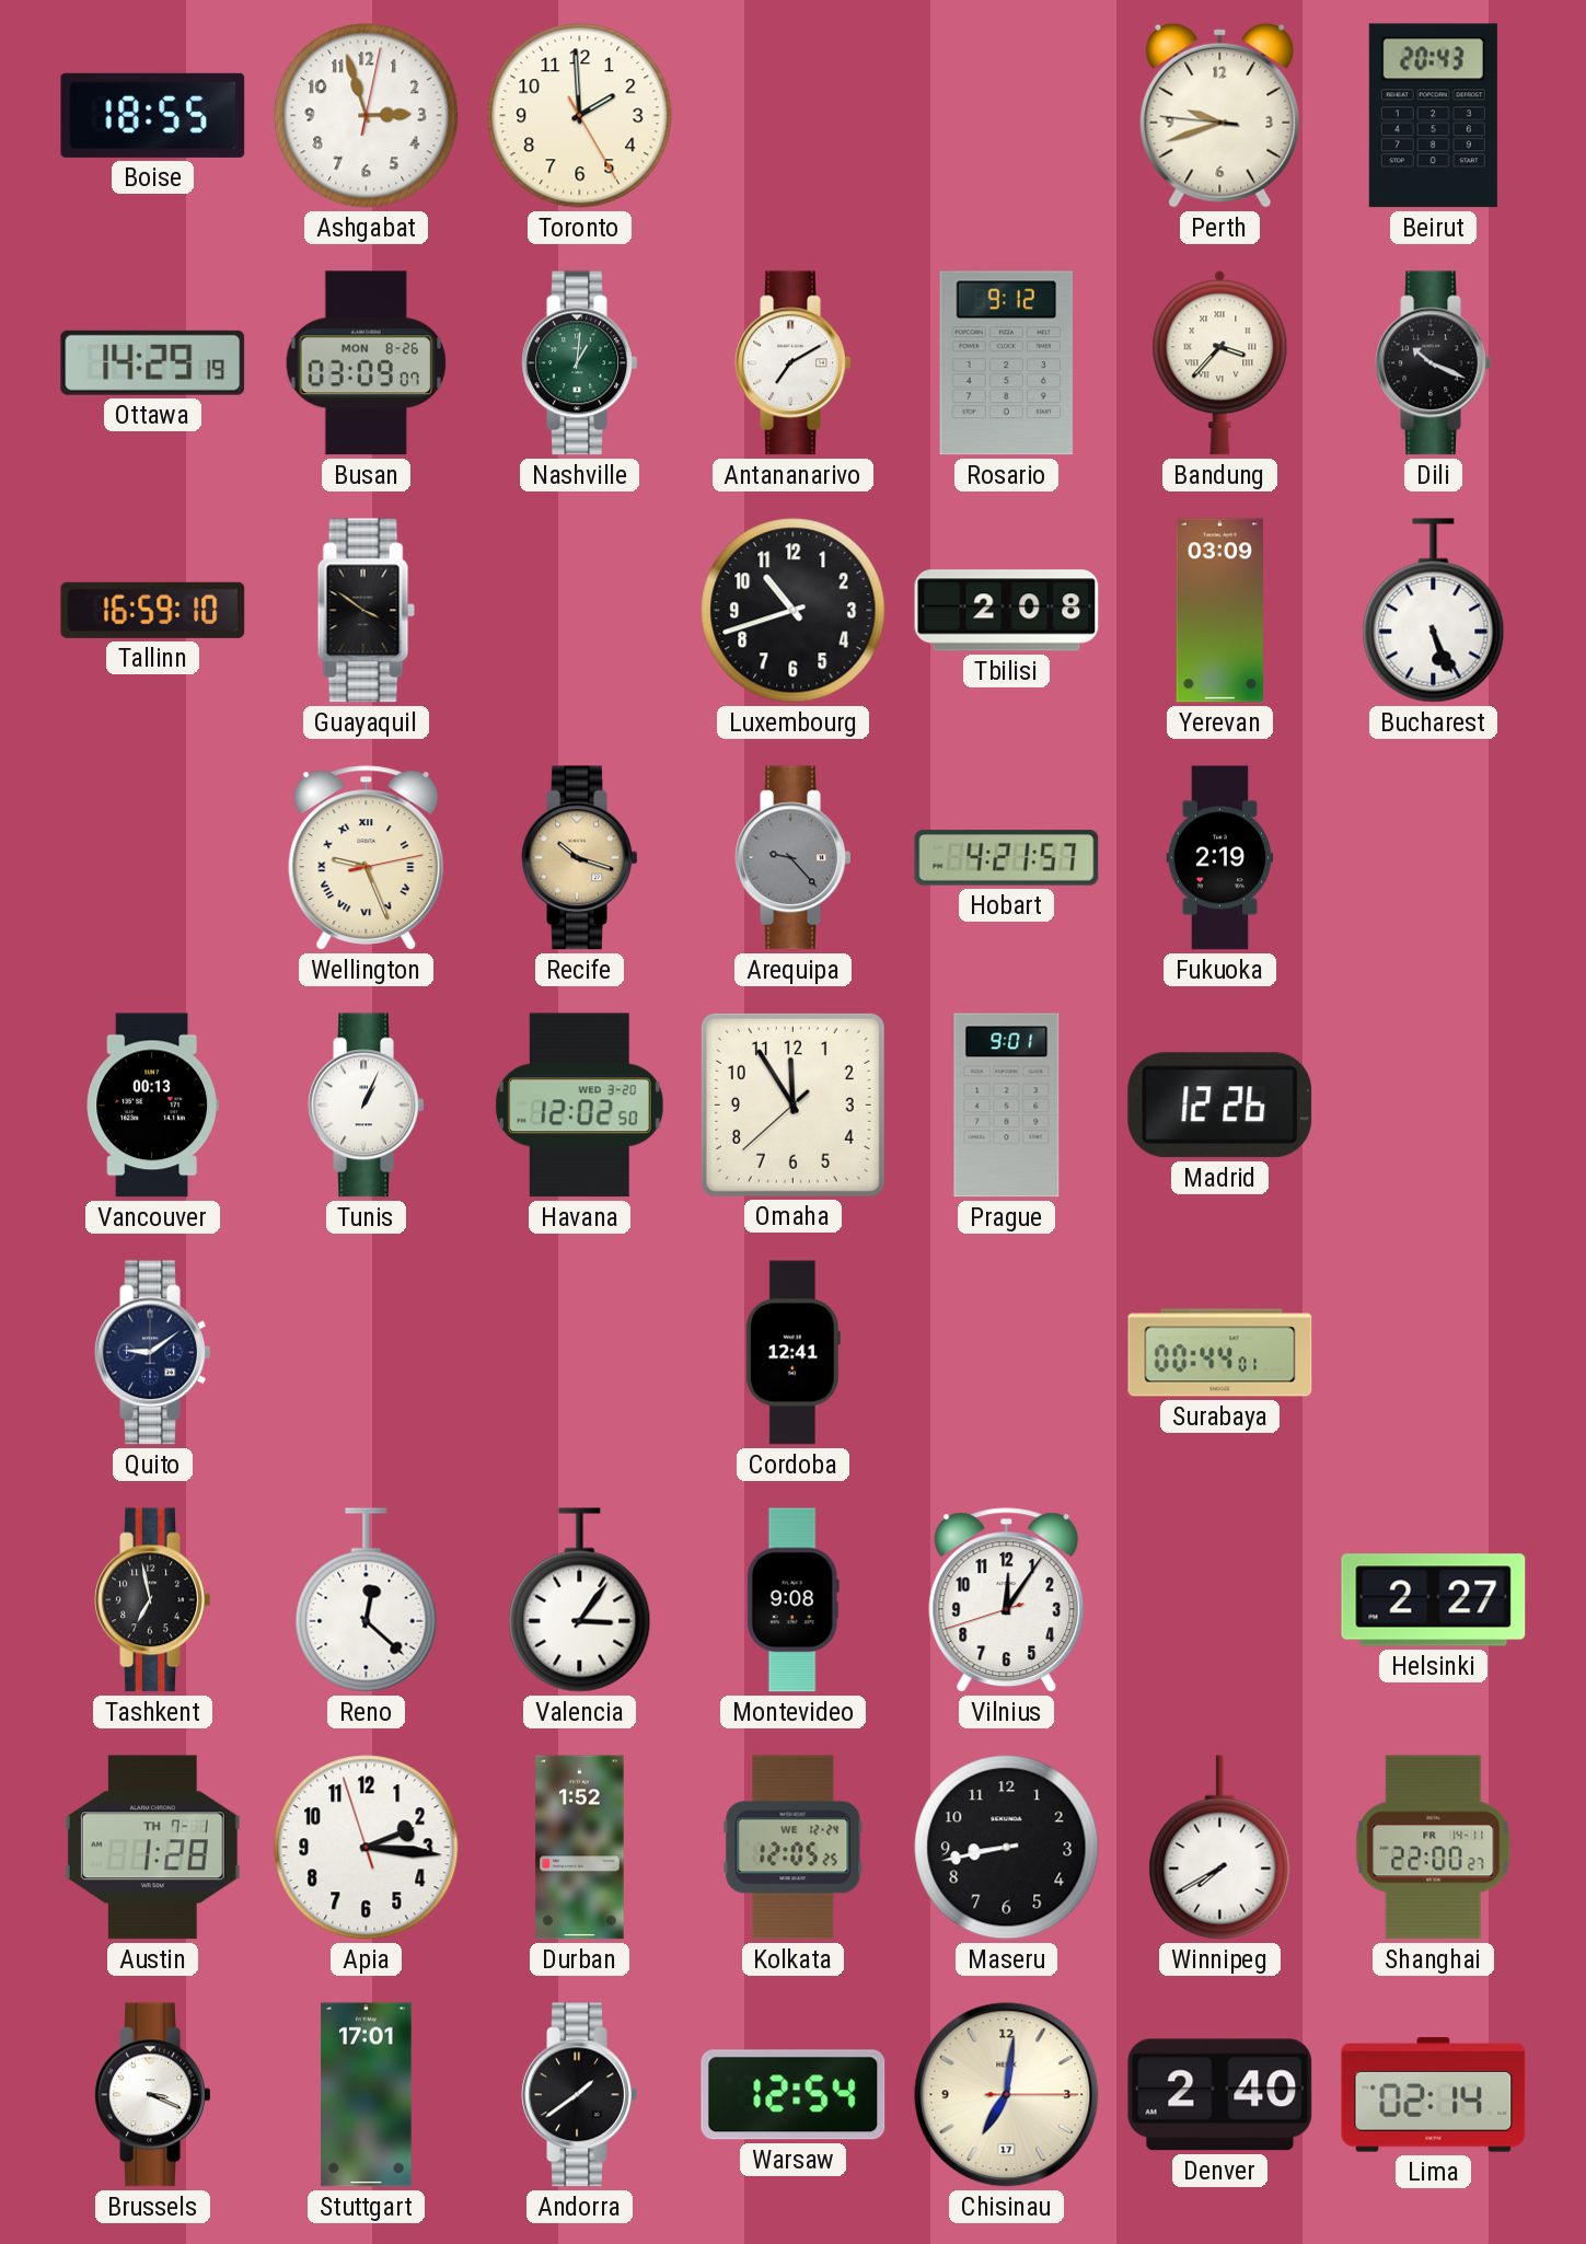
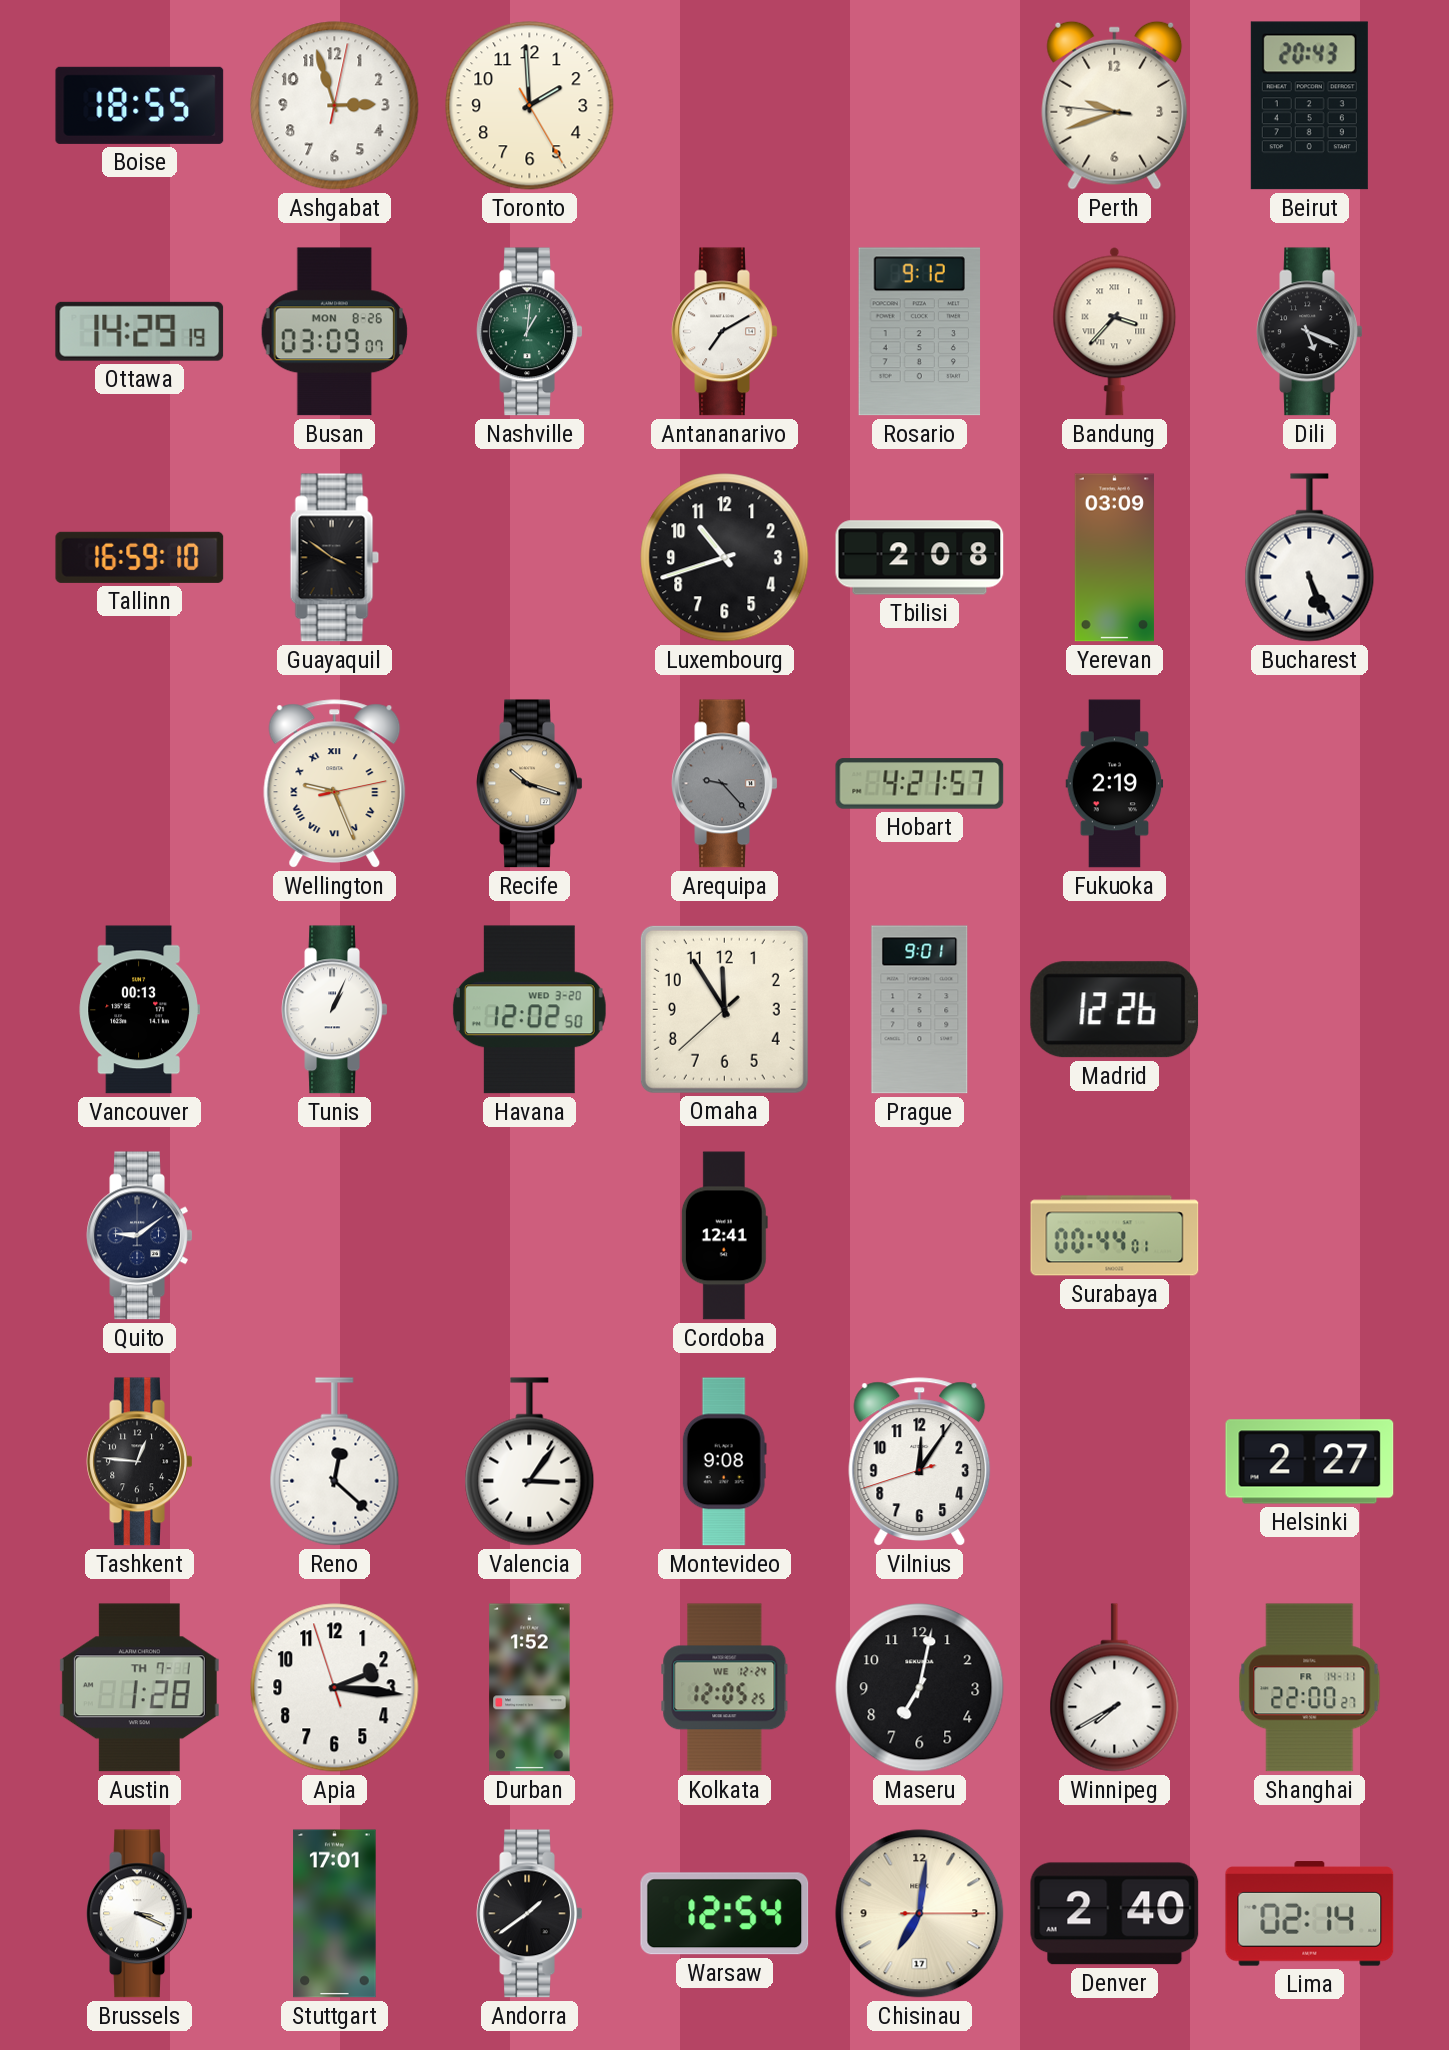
Dili: 10:19 -> 5:19
Tashkent: 6:58 -> 12:46
Maseru: 8:43 -> 7:02
